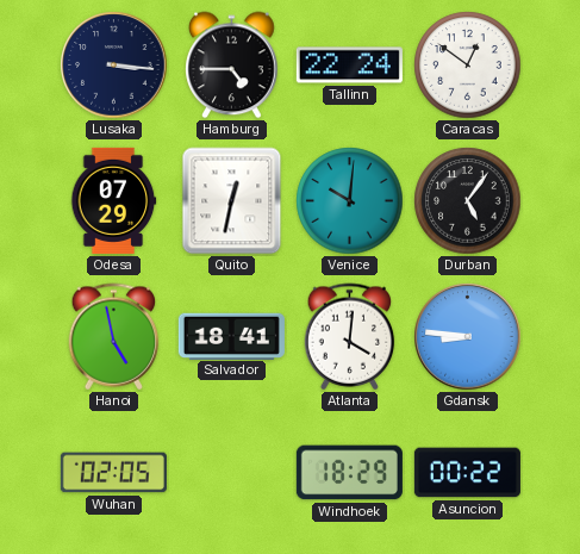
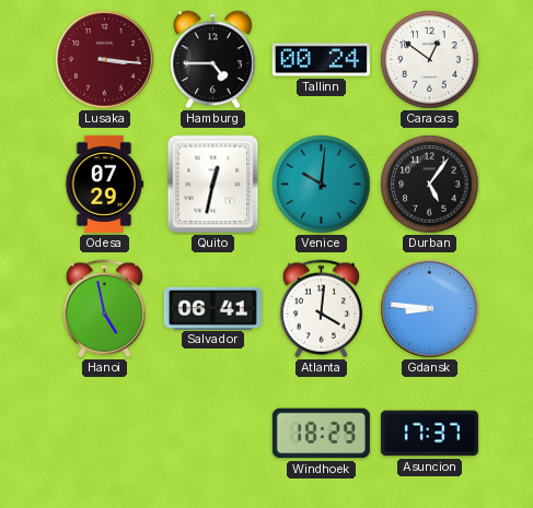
Lusaka dial: navy -> burgundy
Tallinn: 22:24 -> 00:24
Salvador: 18:41 -> 06:41
Wuhan: 02:05 -> none
Asuncion: 00:22 -> 17:37
